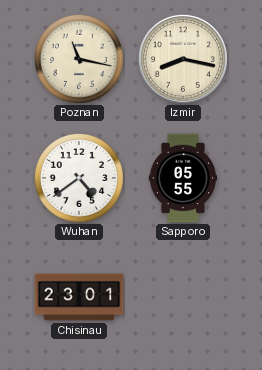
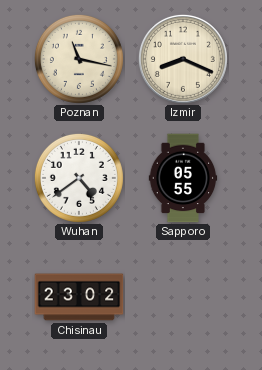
Izmir: 8:17 -> 8:19
Chisinau: 23:01 -> 23:02
